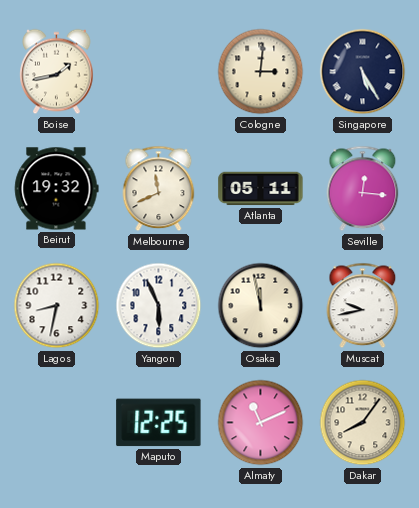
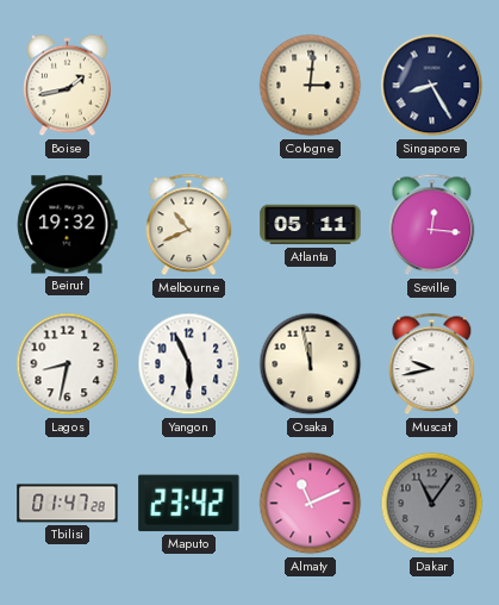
Singapore: 5:25 -> 8:25
Melbourne: 11:41 -> 10:41
Tbilisi: none -> 01:47
Maputo: 12:25 -> 23:42
Dakar: 8:06 -> 11:06
Dakar dial: cream -> grey
